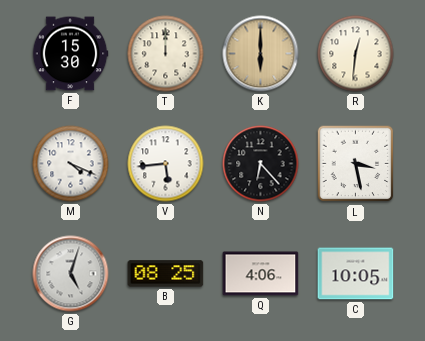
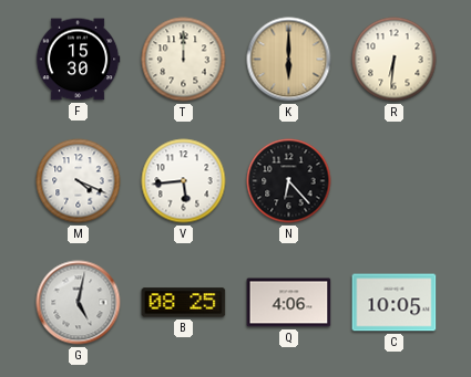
R: 12:31 -> 6:31
L: 3:28 -> none
G: 5:03 -> 5:02
